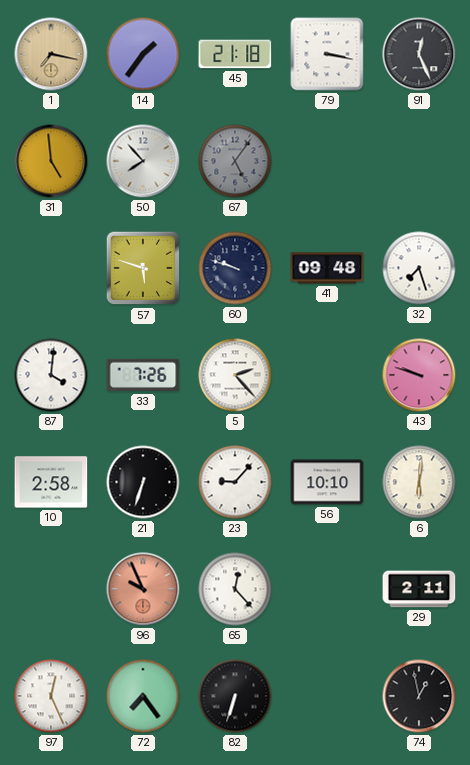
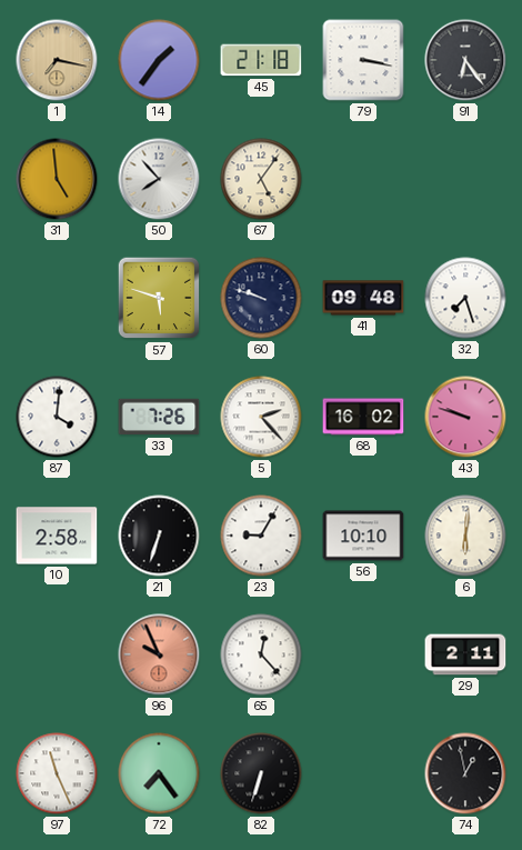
91: 12:26 -> 6:24
67 dial: grey -> cream
68: none -> 16:02
23: 9:07 -> 9:05
97: 12:26 -> 11:26
